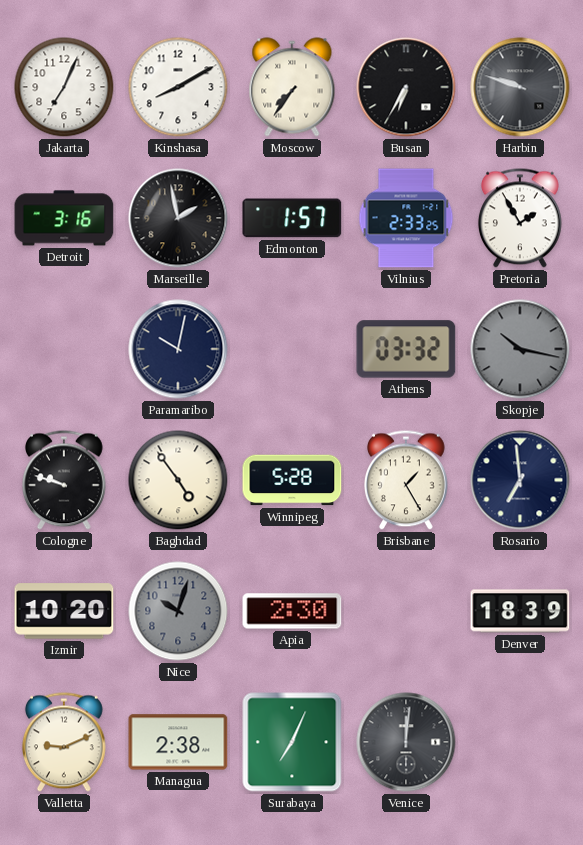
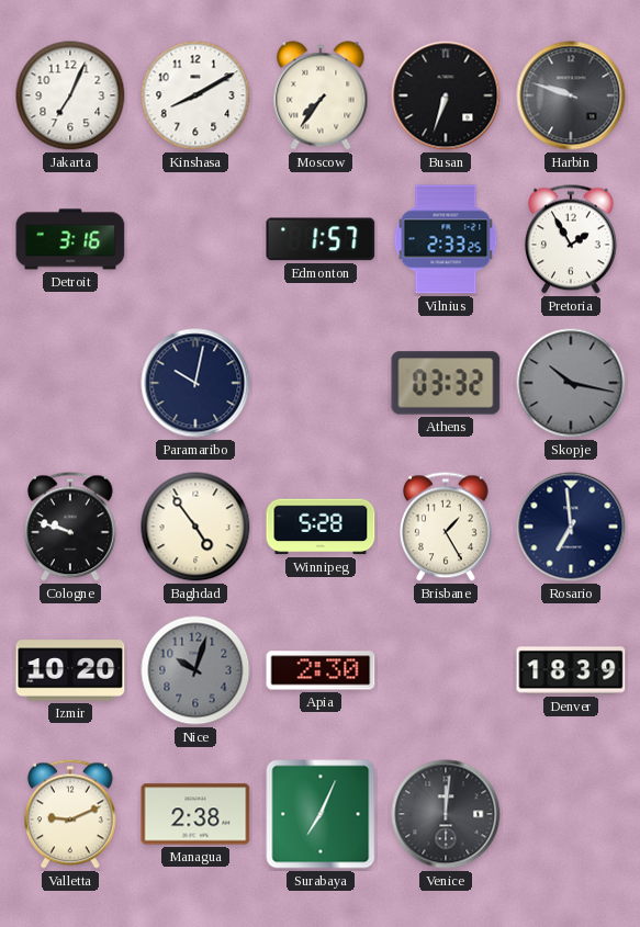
Busan: 6:35 -> 6:33
Marseille: 1:58 -> none
